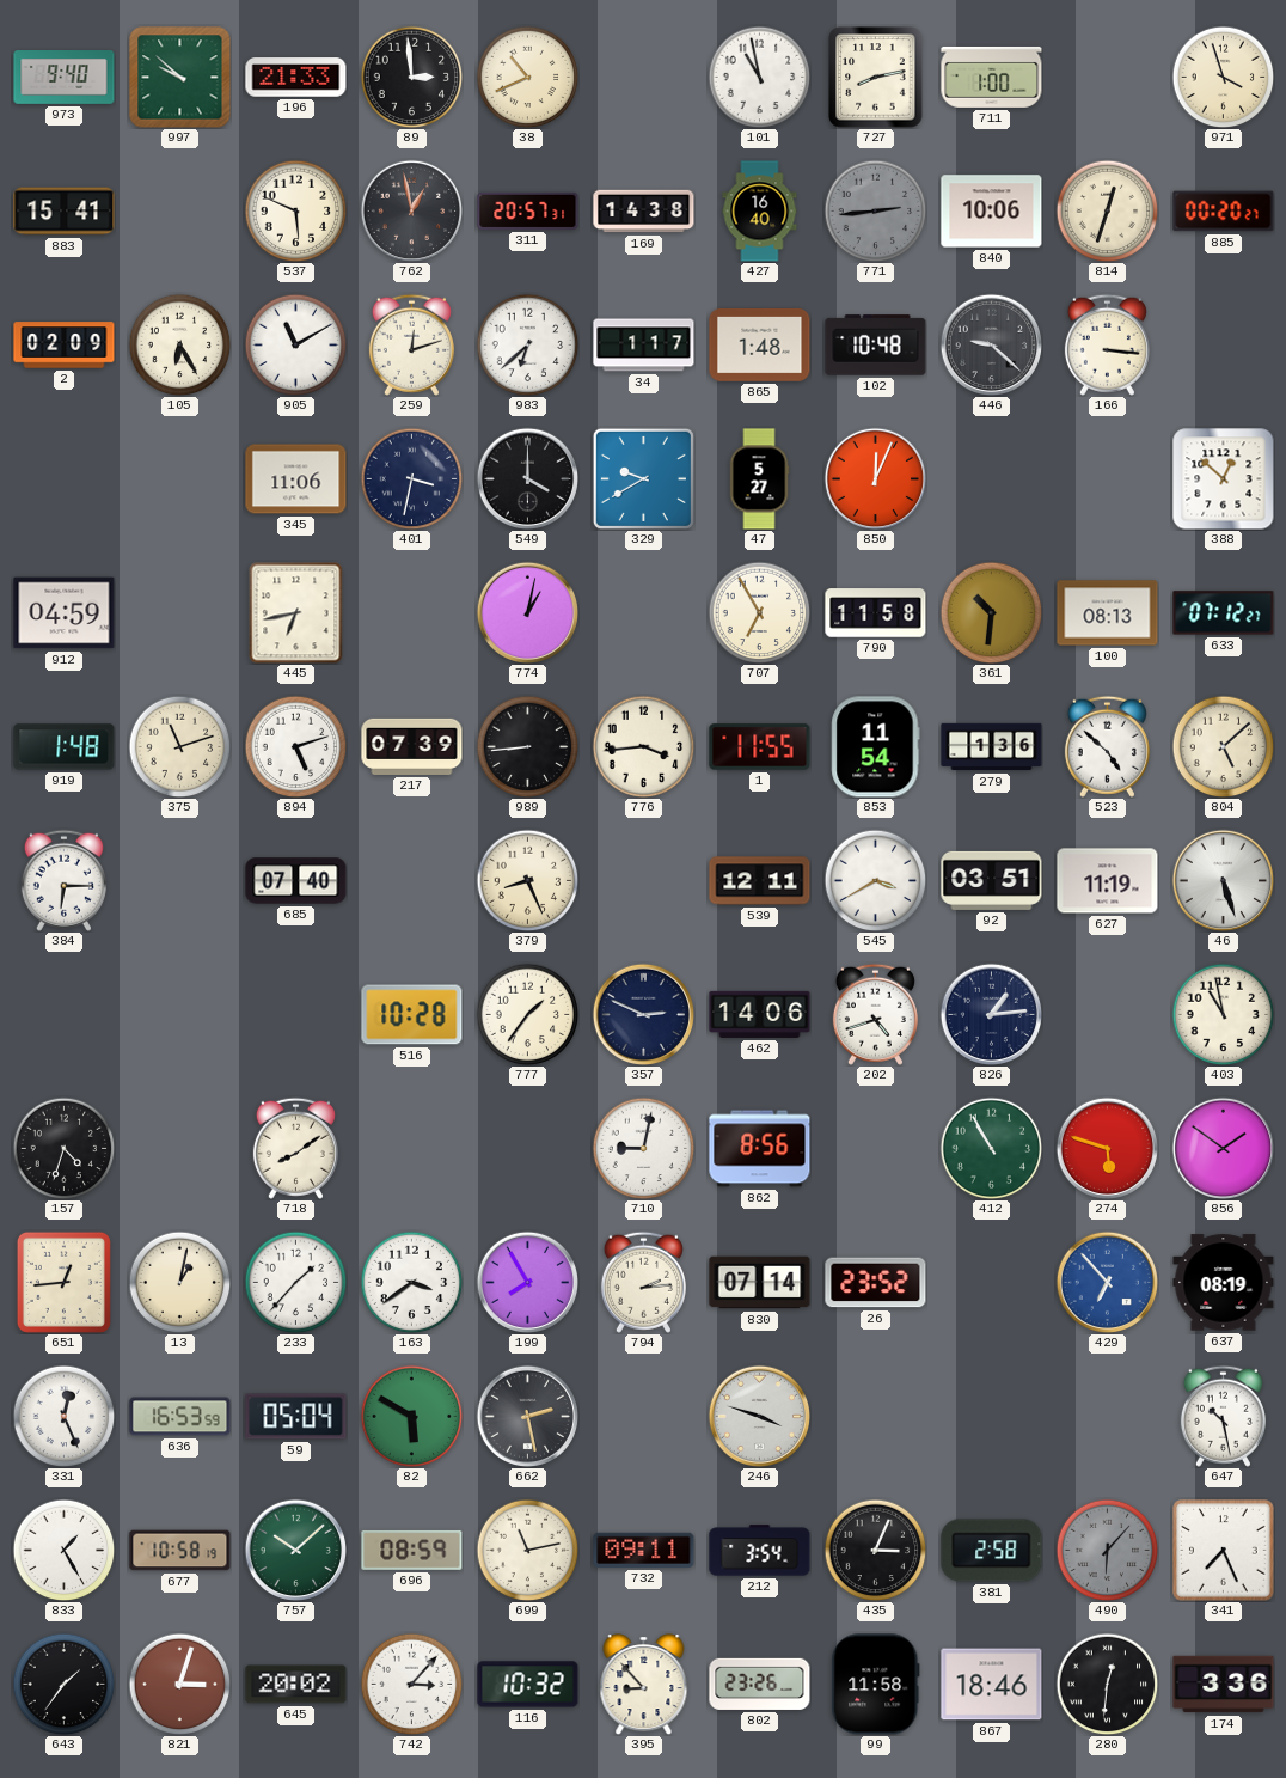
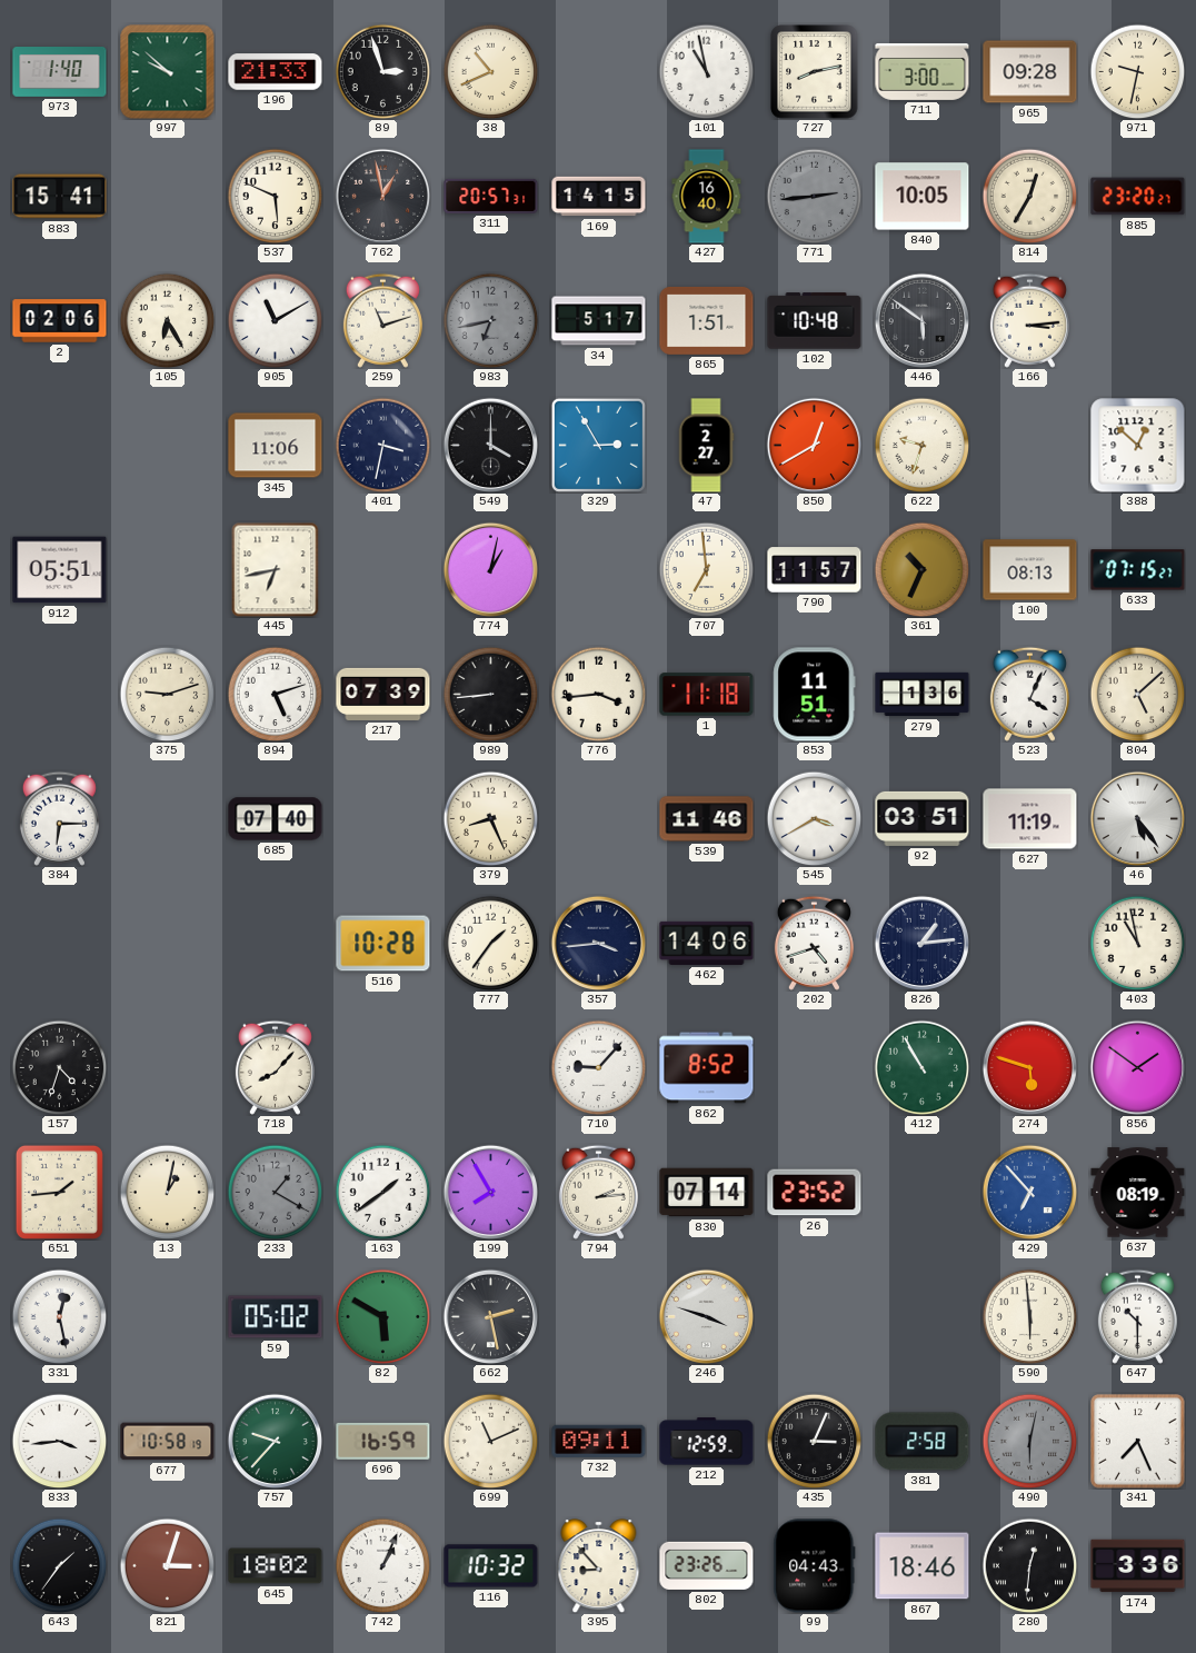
973: 9:40 -> 1:40
89: 2:59 -> 2:57
711: 1:00 -> 3:00
965: none -> 09:28
971: 3:57 -> 9:32
169: 14:38 -> 14:15
840: 10:06 -> 10:05
814: 12:33 -> 12:35
885: 00:20 -> 23:20
2: 02:09 -> 02:06
259: 12:12 -> 11:12
983: 6:38 -> 6:43
983 dial: white -> grey
34: 1:17 -> 5:17
865: 1:48 -> 1:51
446: 9:22 -> 5:51
166: 3:16 -> 3:14
329: 9:40 -> 2:55
47: 5:27 -> 2:27
850: 12:04 -> 12:40
622: none -> 9:33
912: 04:59 -> 05:51
707: 6:55 -> 6:59
790: 11:58 -> 11:57
361: 10:31 -> 10:34
633: 07:12 -> 07:15
919: 1:48 -> none
375: 11:12 -> 9:12
1: 11:55 -> 11:18
853: 11:54 -> 11:51
523: 4:52 -> 4:04
539: 12:11 -> 11:46
46: 5:27 -> 5:24
357: 2:49 -> 3:44
718: 8:09 -> 8:07
710: 9:02 -> 9:07
862: 8:56 -> 8:52
651: 12:44 -> 1:44
233: 1:37 -> 1:20
233 dial: white -> grey
163: 3:39 -> 1:39
331: 12:26 -> 12:28
636: 16:53 -> none
59: 05:04 -> 05:02
590: none -> 5:59
647: 10:28 -> 10:30
833: 1:25 -> 3:44
757: 10:08 -> 9:37
696: 08:59 -> 16:59
699: 11:13 -> 11:11
212: 3:54 -> 12:59
490: 6:07 -> 6:02
645: 20:02 -> 18:02
742: 3:07 -> 1:04
99: 11:58 -> 04:43
